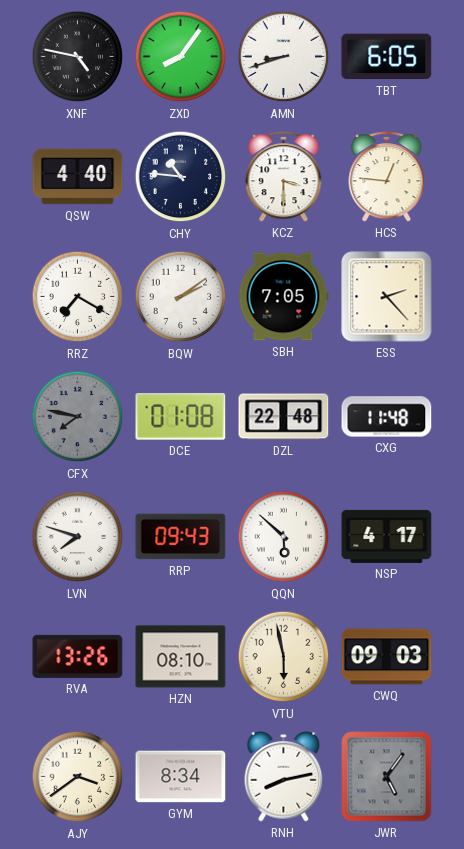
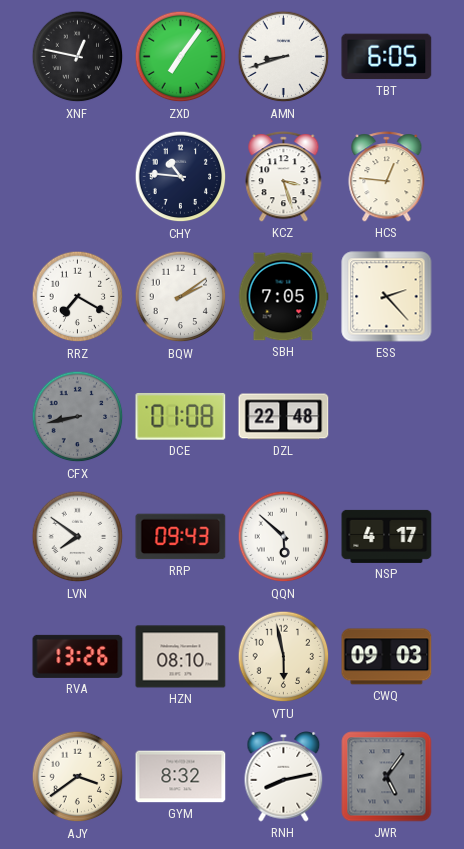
XNF: 4:47 -> 12:47
ZXD: 8:06 -> 7:06
QSW: 4:40 -> none
KCZ: 3:30 -> 3:27
CFX: 7:47 -> 8:43
CXG: 11:48 -> none
LVN: 7:48 -> 7:51
GYM: 8:34 -> 8:32
